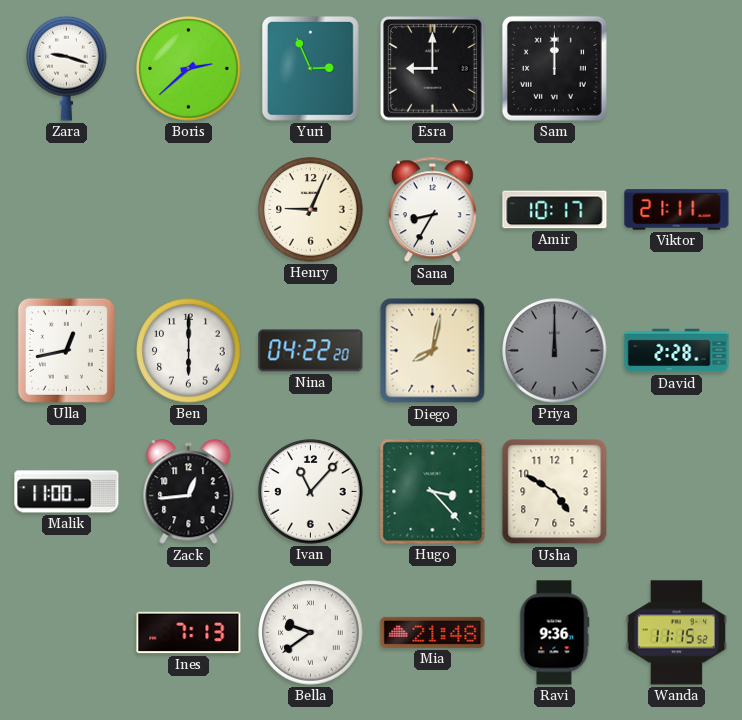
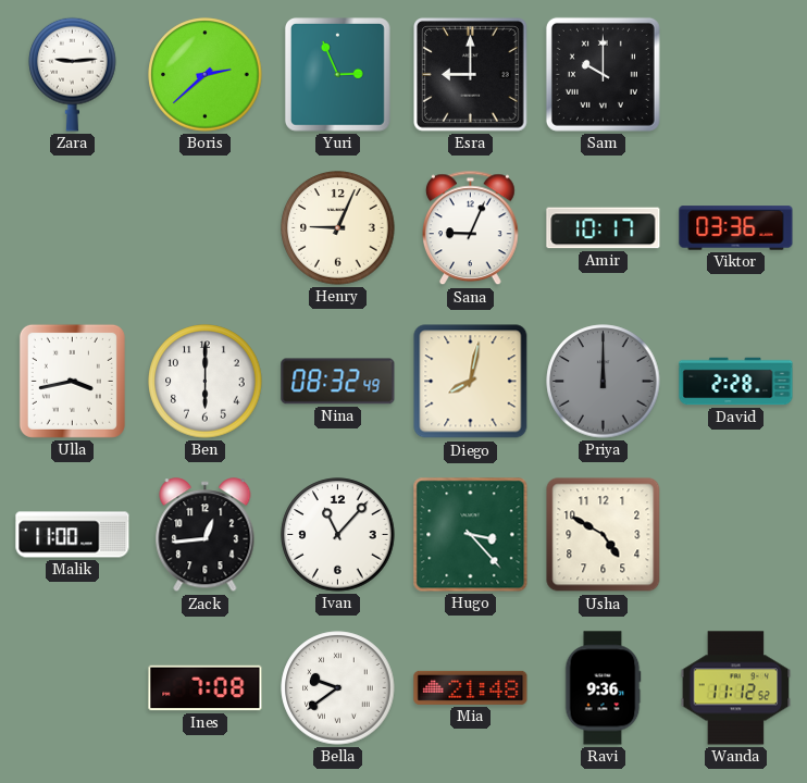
Zara: 9:18 -> 9:14
Sam: 12:00 -> 10:00
Sana: 8:35 -> 9:04
Viktor: 21:11 -> 03:36
Ulla: 12:43 -> 3:43
Nina: 04:22 -> 08:32
Ines: 7:13 -> 7:08
Wanda: 11:15 -> 11:12
